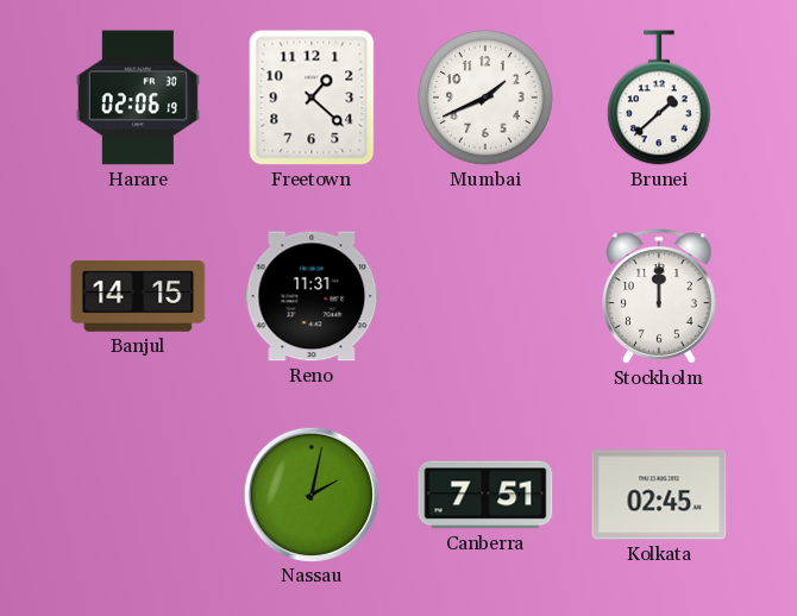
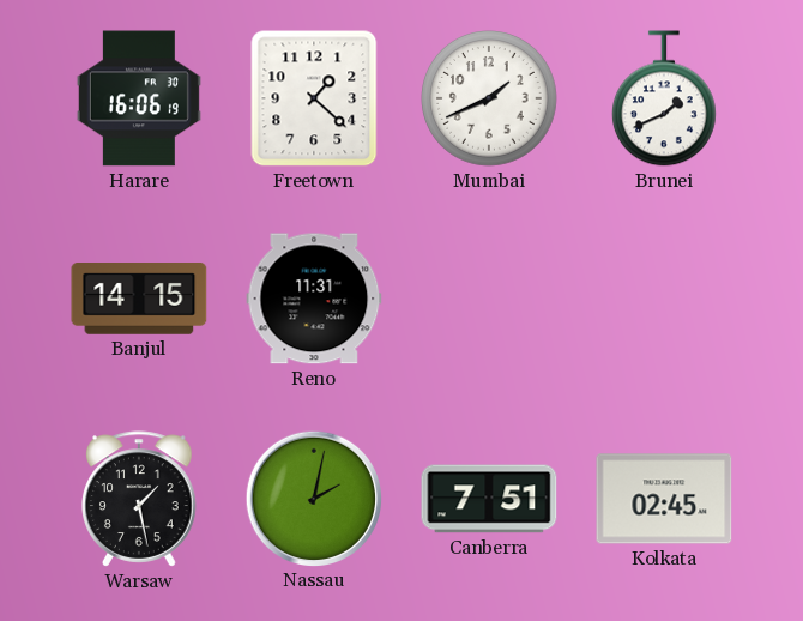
Harare: 02:06 -> 16:06
Brunei: 1:38 -> 1:41
Stockholm: 12:00 -> none
Warsaw: none -> 1:28
